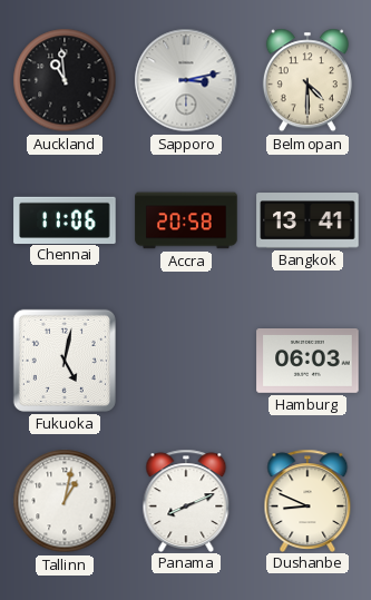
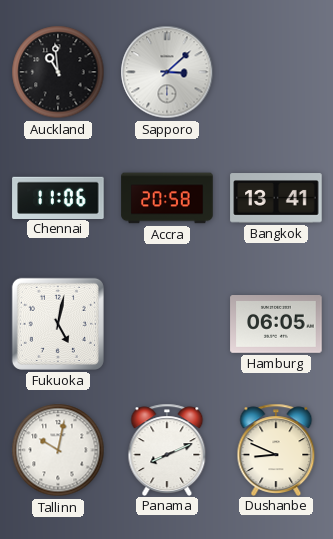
Sapporo: 3:13 -> 3:08
Belmopan: 4:30 -> none
Hamburg: 06:03 -> 06:05
Tallinn: 1:02 -> 10:02
